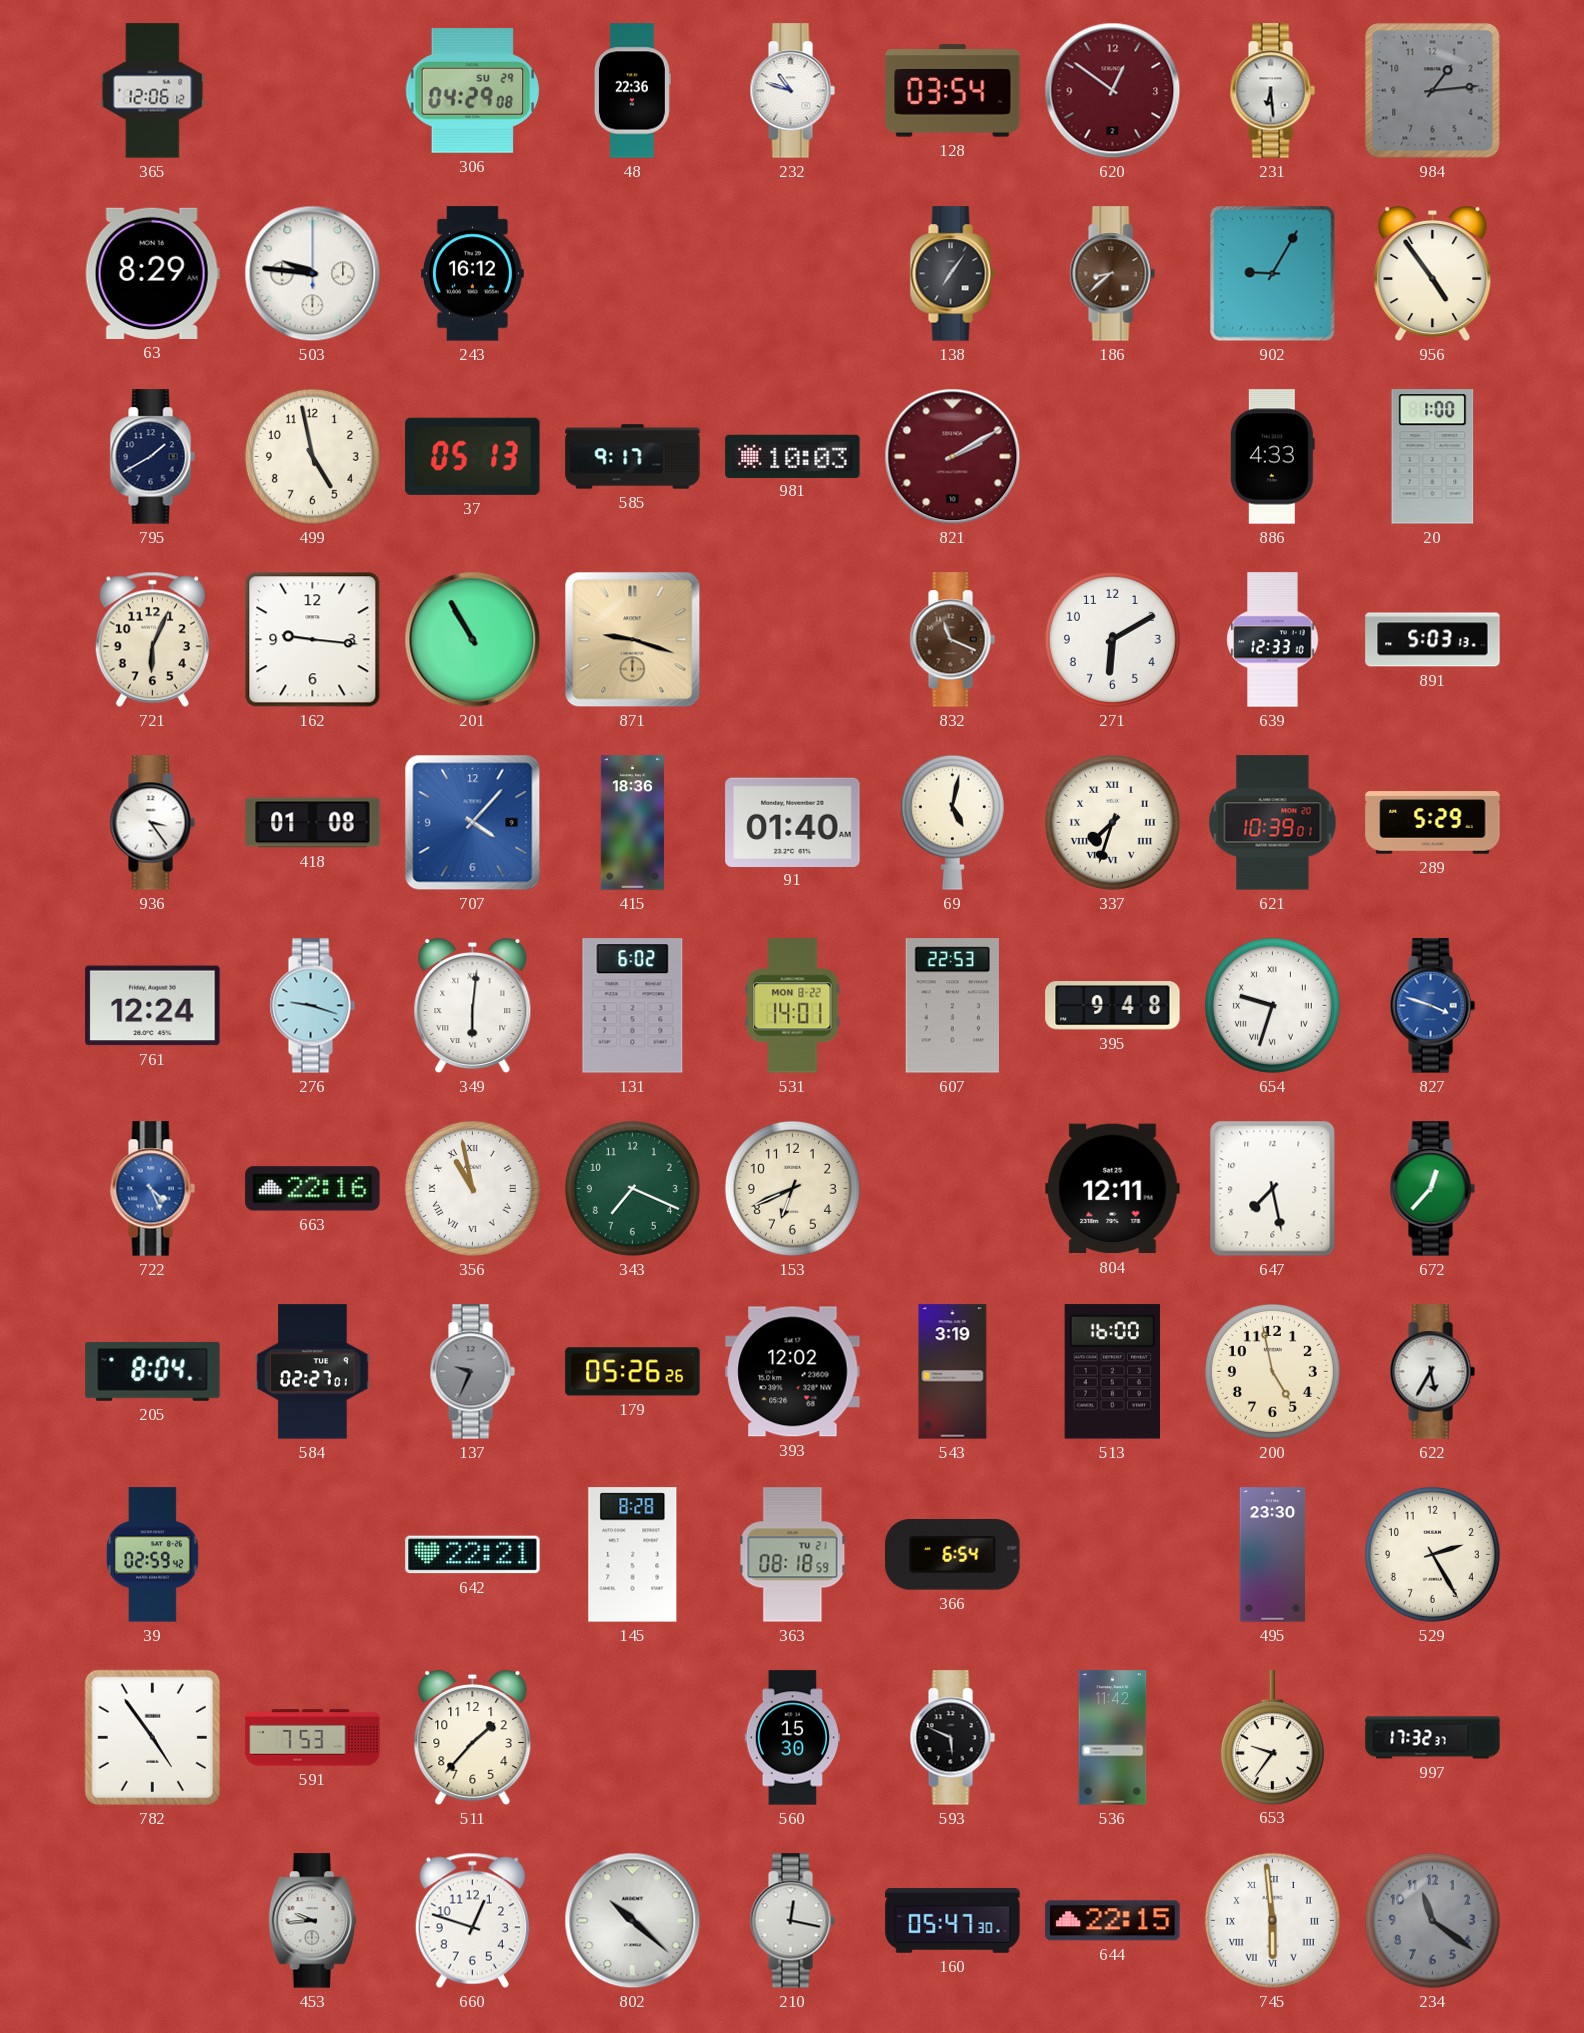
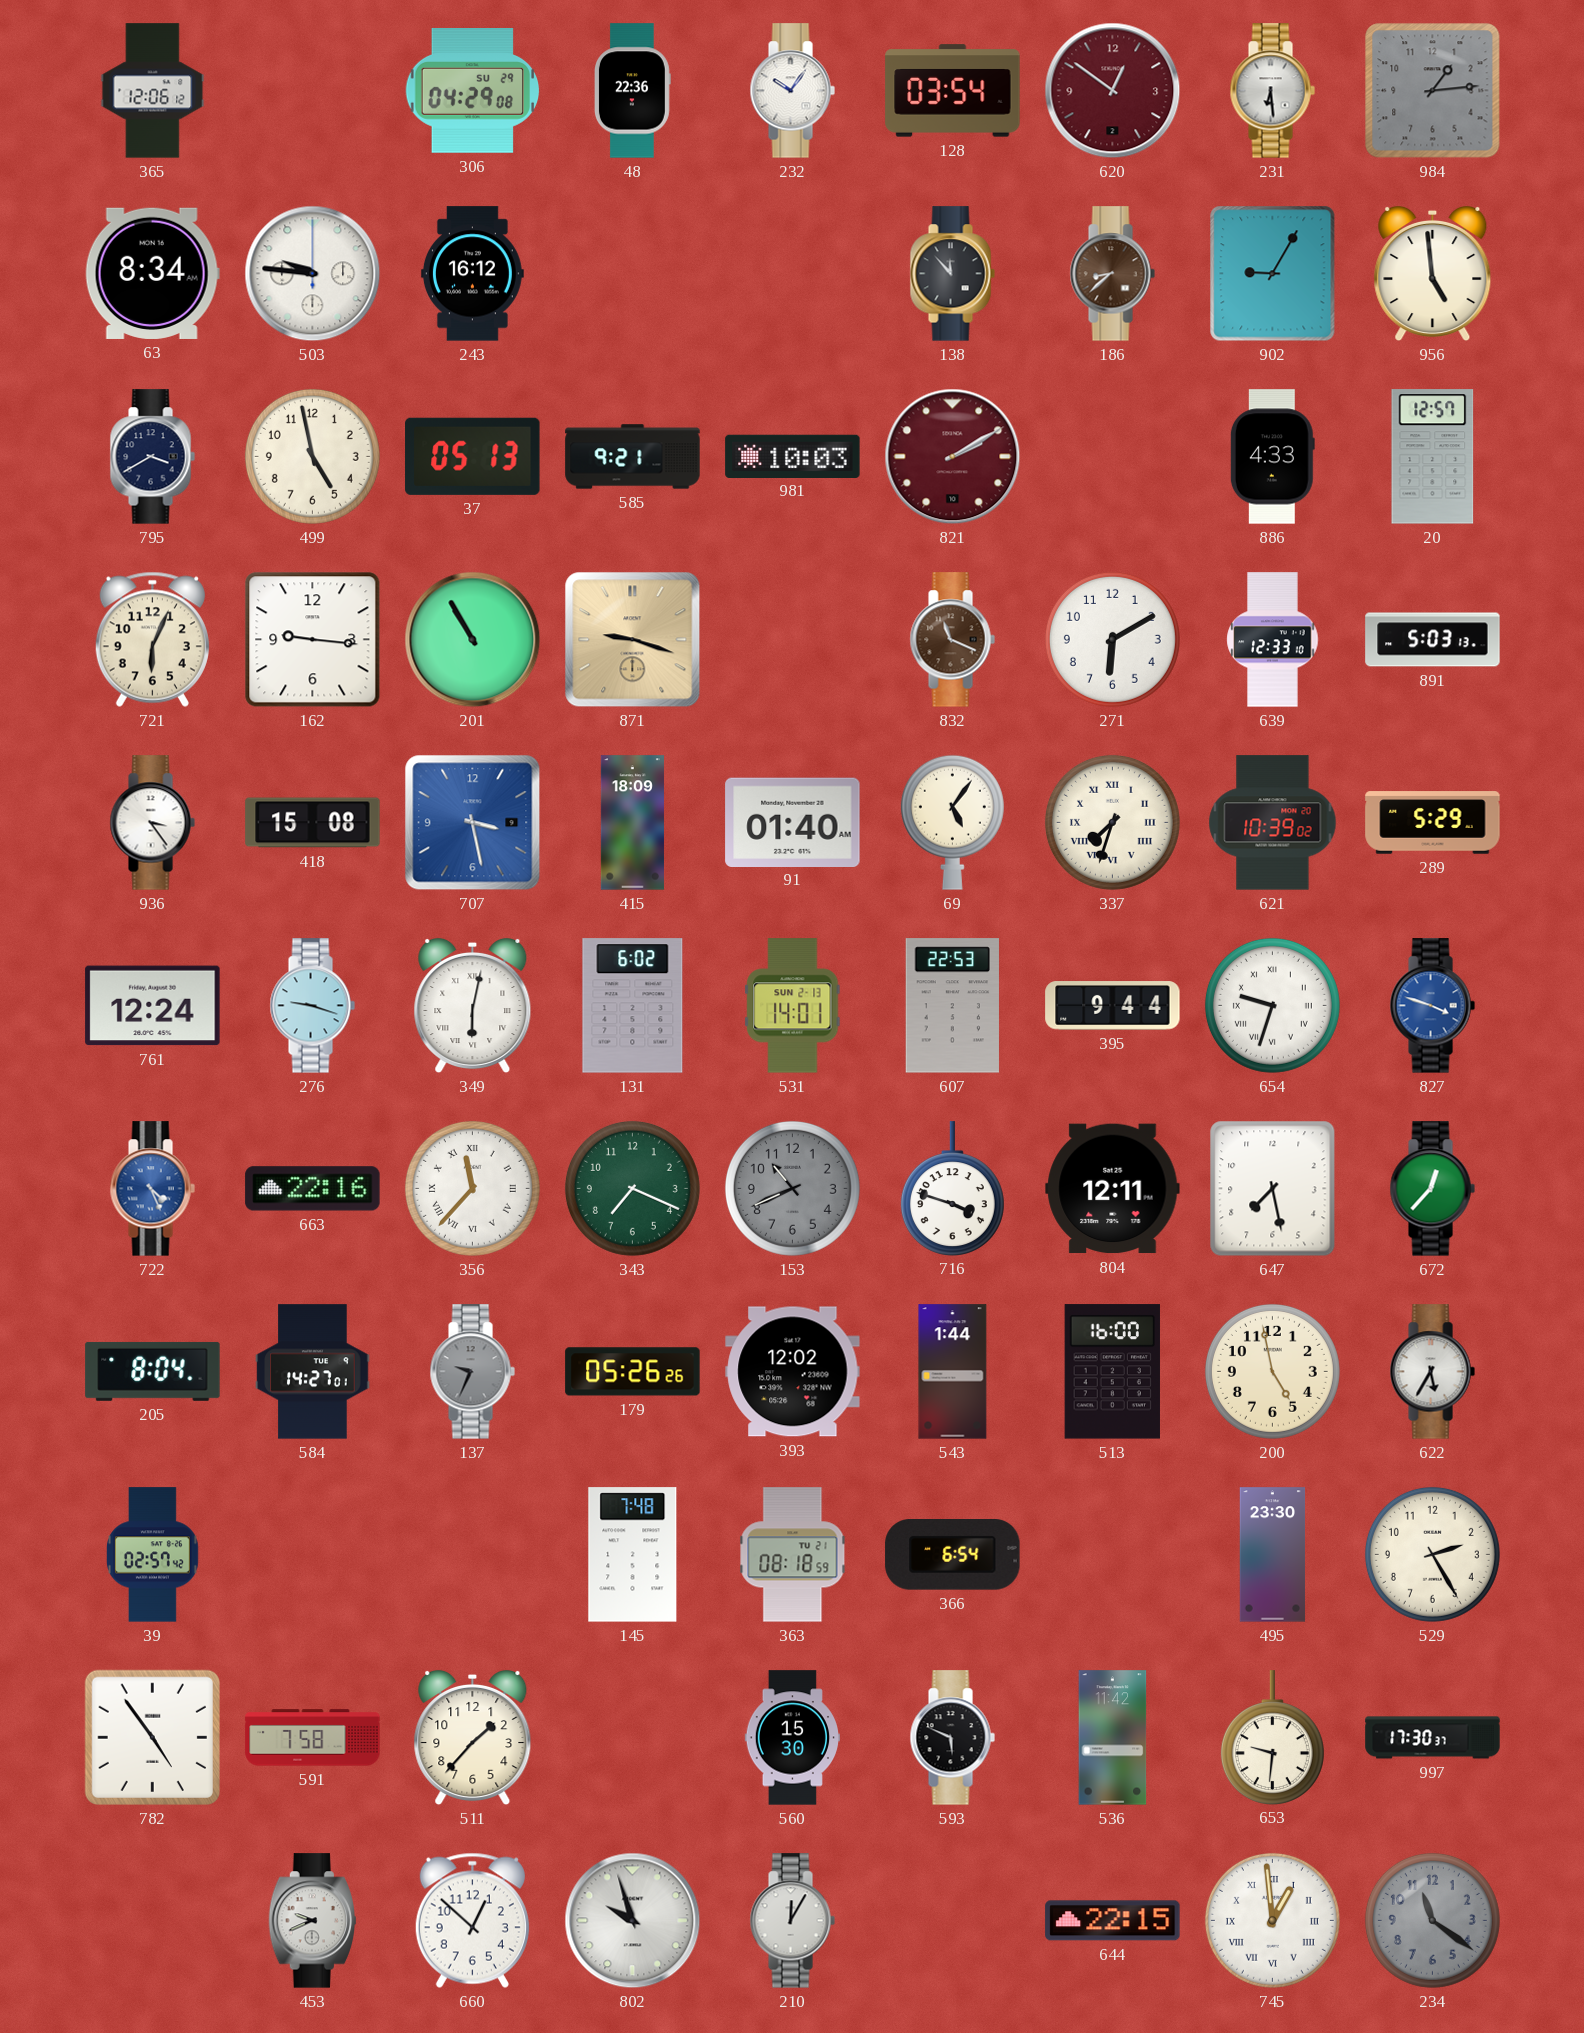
232: 10:48 -> 10:06
63: 8:29 -> 8:34
138: 7:06 -> 11:53
956: 4:54 -> 4:59
795: 1:40 -> 3:40
585: 9:17 -> 9:21
20: 1:00 -> 12:57
418: 01:08 -> 15:08
707: 4:07 -> 3:28
415: 18:36 -> 18:09
69: 5:02 -> 5:06
621: 10:39:01 -> 10:39:02
349: 6:01 -> 6:02
531 date: MON 8-22 -> SUN 2-13
395: 9:48 -> 9:44
356: 10:58 -> 11:37
153: 6:41 -> 10:41
153 dial: cream -> grey
716: none -> 3:48
584: 02:27 -> 14:27
543: 3:19 -> 1:44
39: 02:59 -> 02:57
642: 22:21 -> none
145: 8:28 -> 7:48
591: 7:53 -> 7:58
653: 9:36 -> 9:31
997: 17:32 -> 17:30
453: 9:44 -> 9:41
660: 12:48 -> 12:52
802: 10:22 -> 9:57
210: 12:17 -> 12:05
160: 05:47 -> none
745: 5:59 -> 12:59
